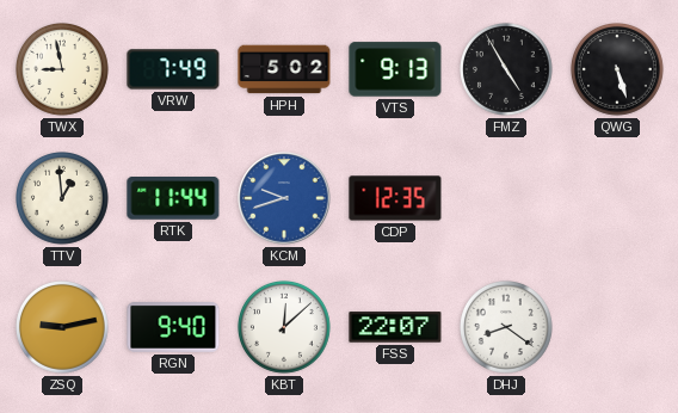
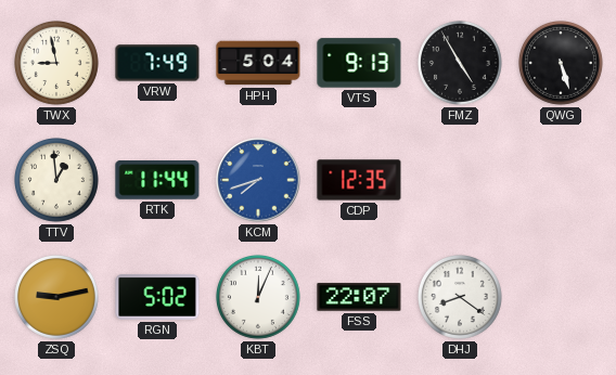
HPH: 5:02 -> 5:04
KCM: 9:42 -> 7:42
RGN: 9:40 -> 5:02
KBT: 12:08 -> 12:04
